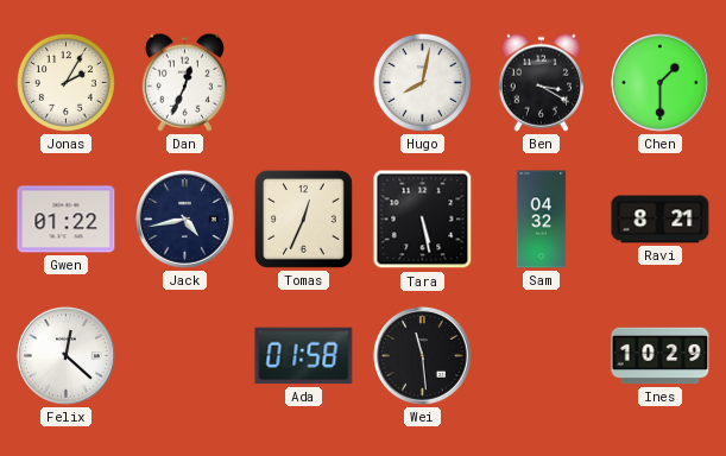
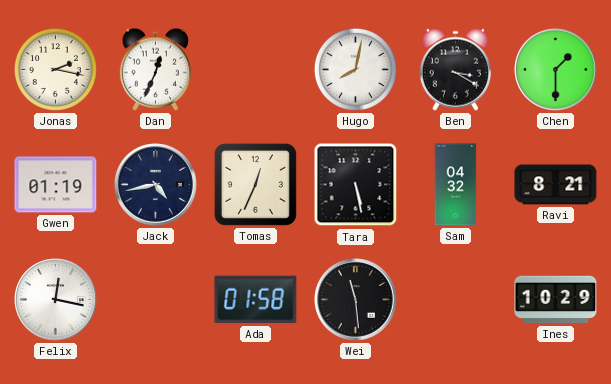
Jonas: 2:05 -> 2:17
Gwen: 01:22 -> 01:19
Felix: 12:22 -> 12:17
